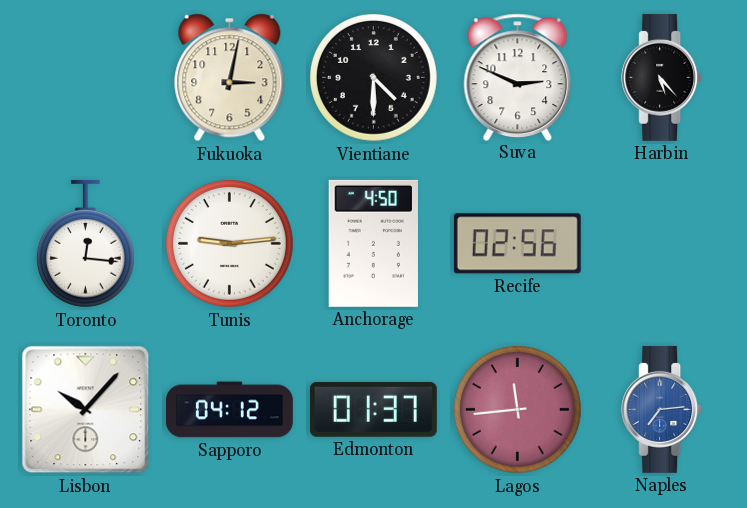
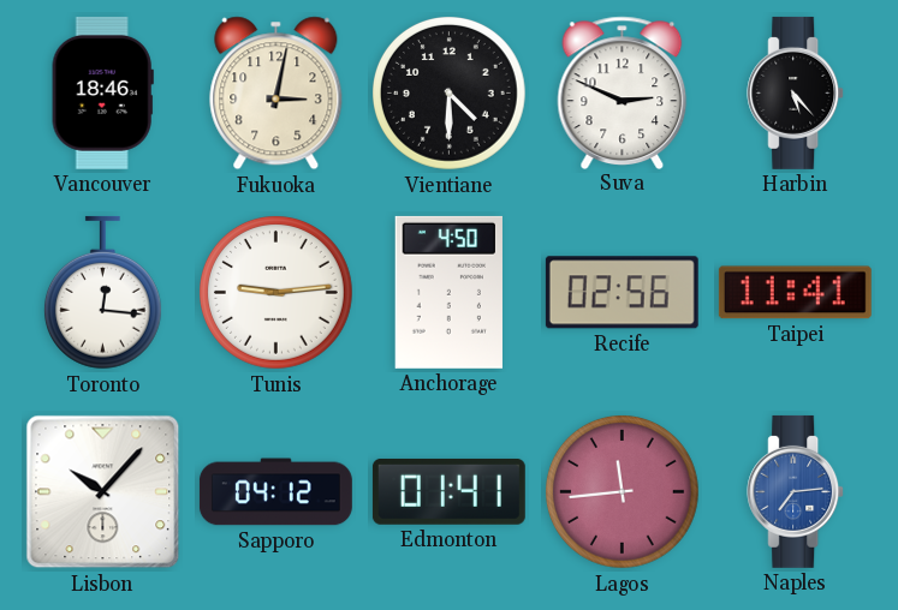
Vancouver: none -> 18:46
Taipei: none -> 11:41
Edmonton: 01:37 -> 01:41
